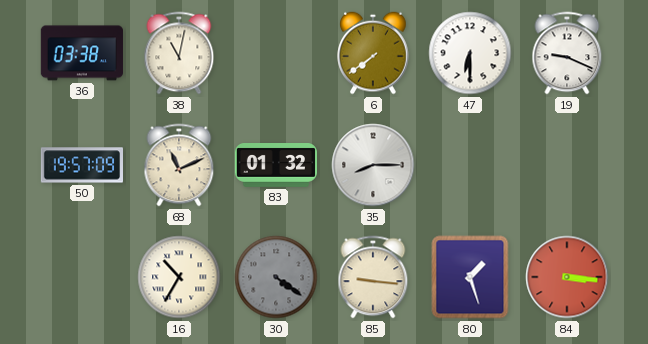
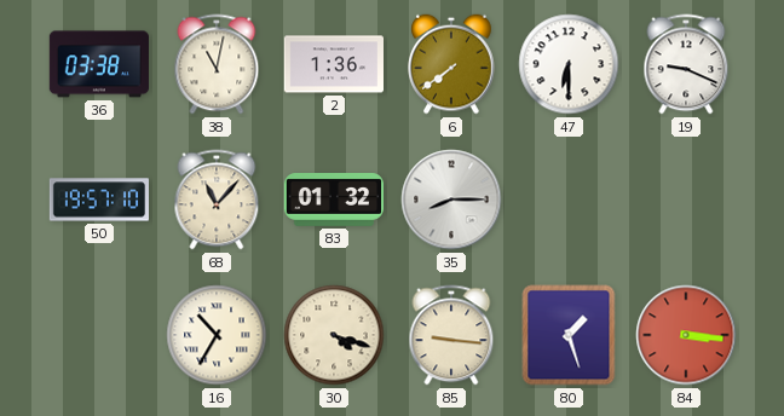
2: none -> 1:36
50: 19:57:09 -> 19:57:10
68: 11:11 -> 11:07
30: 4:21 -> 4:18
30 dial: grey -> cream
